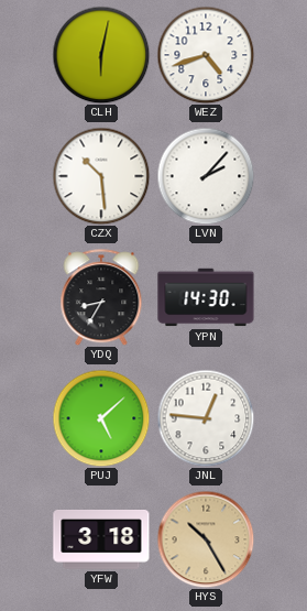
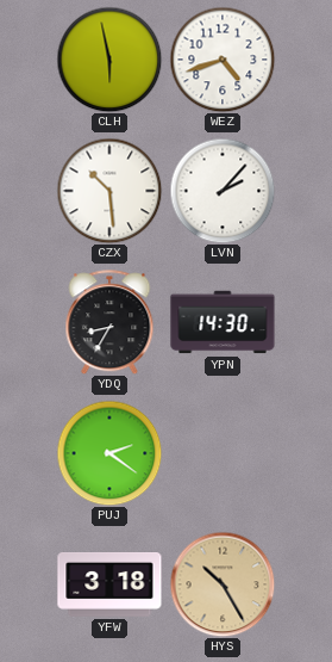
CLH: 6:02 -> 5:58
PUJ: 5:08 -> 2:21
JNL: 12:46 -> none
